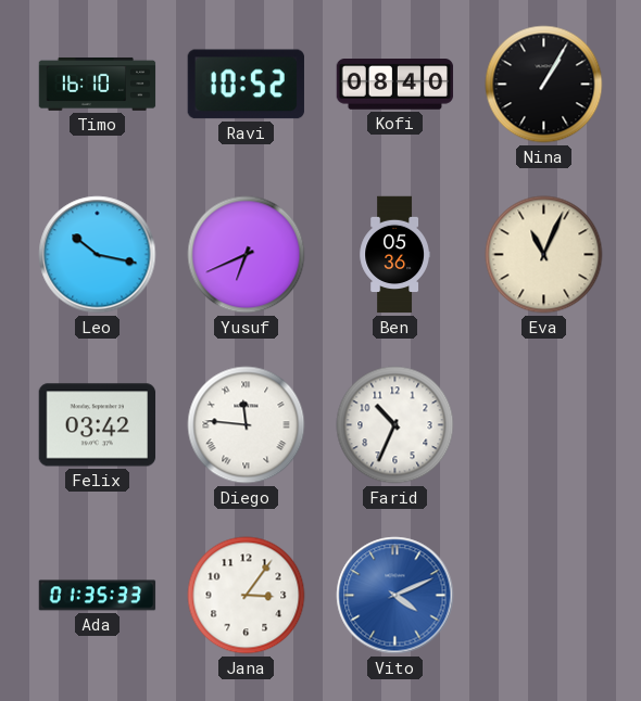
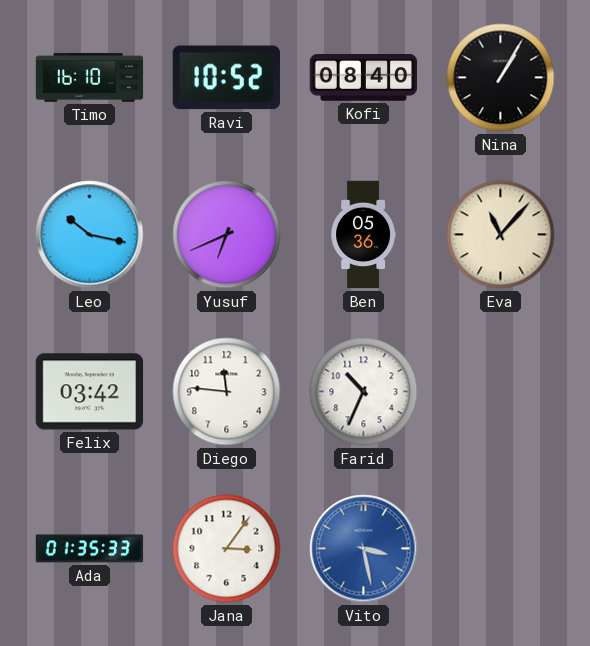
Eva: 11:04 -> 11:07
Diego numerals: Roman -> Arabic
Vito: 4:11 -> 3:28
